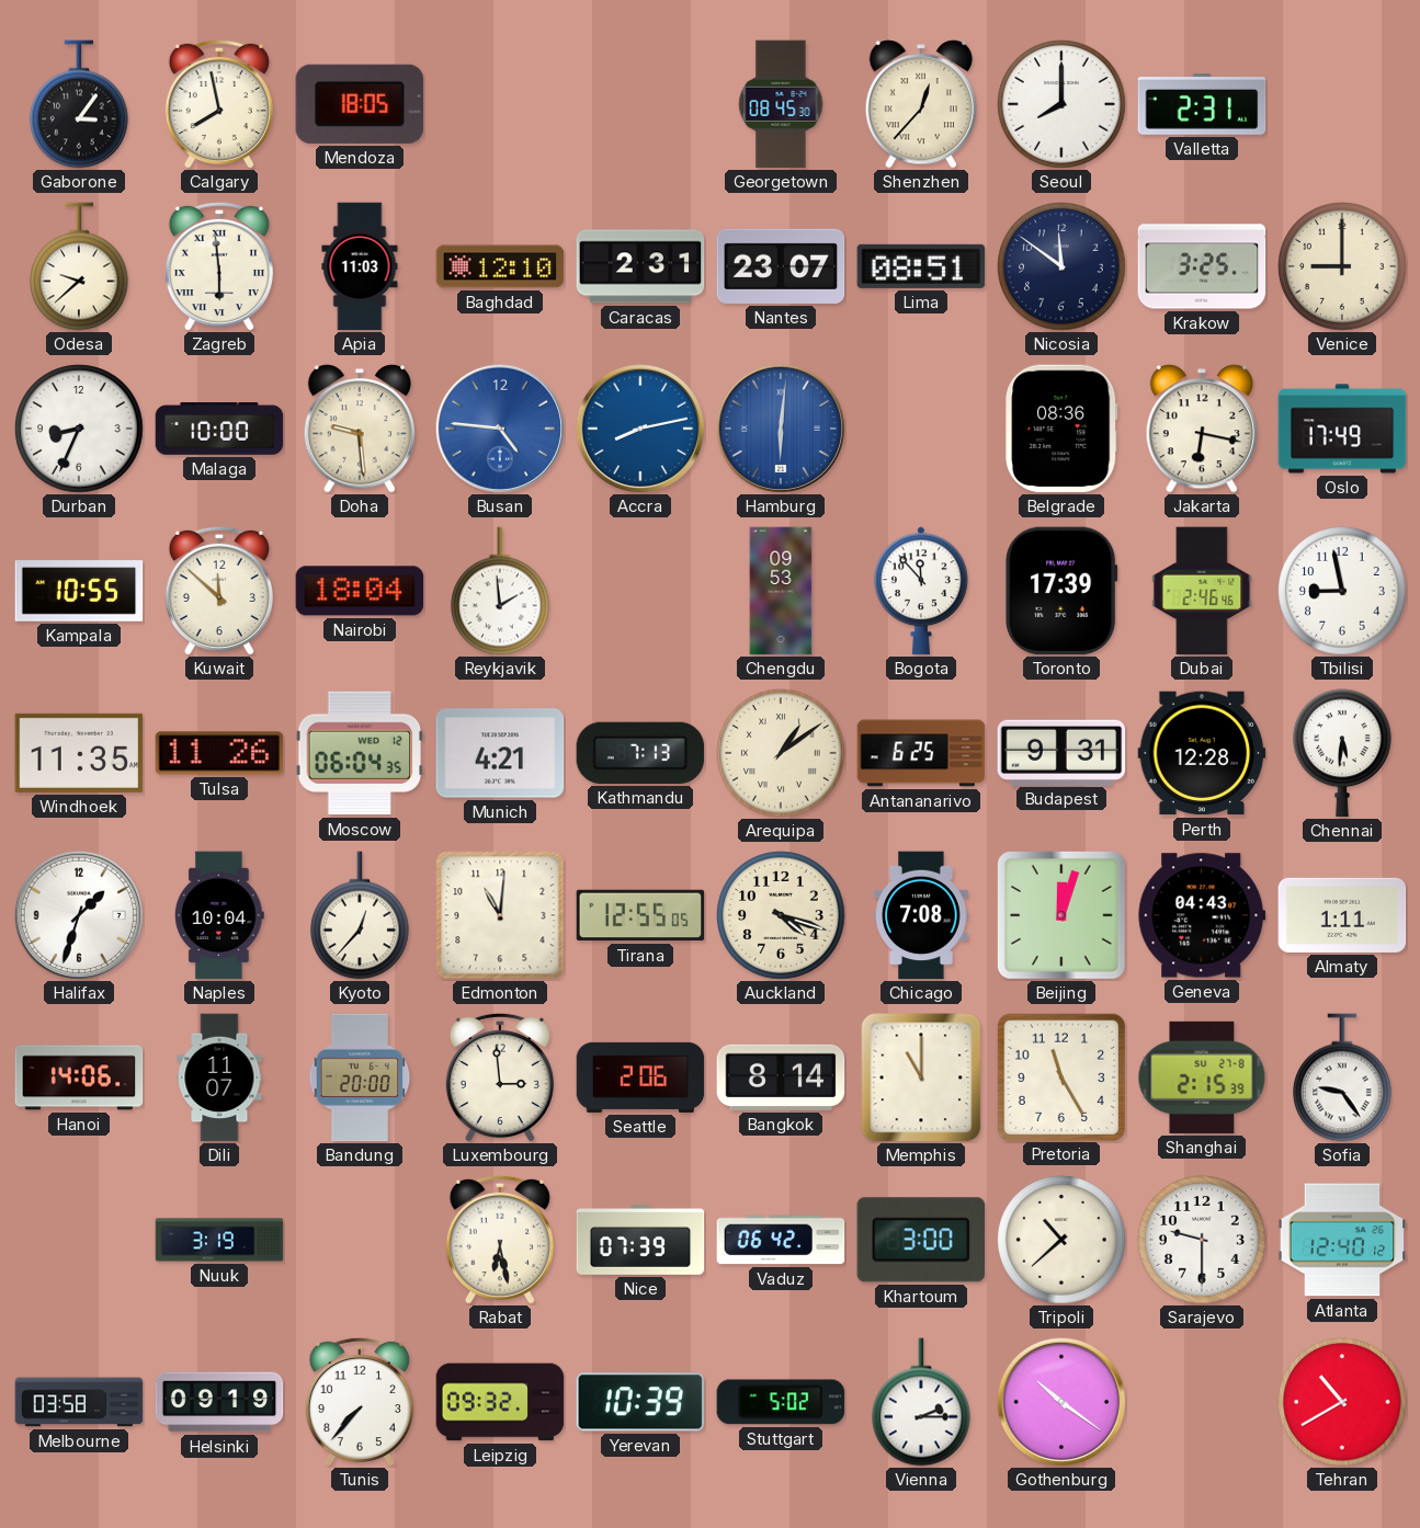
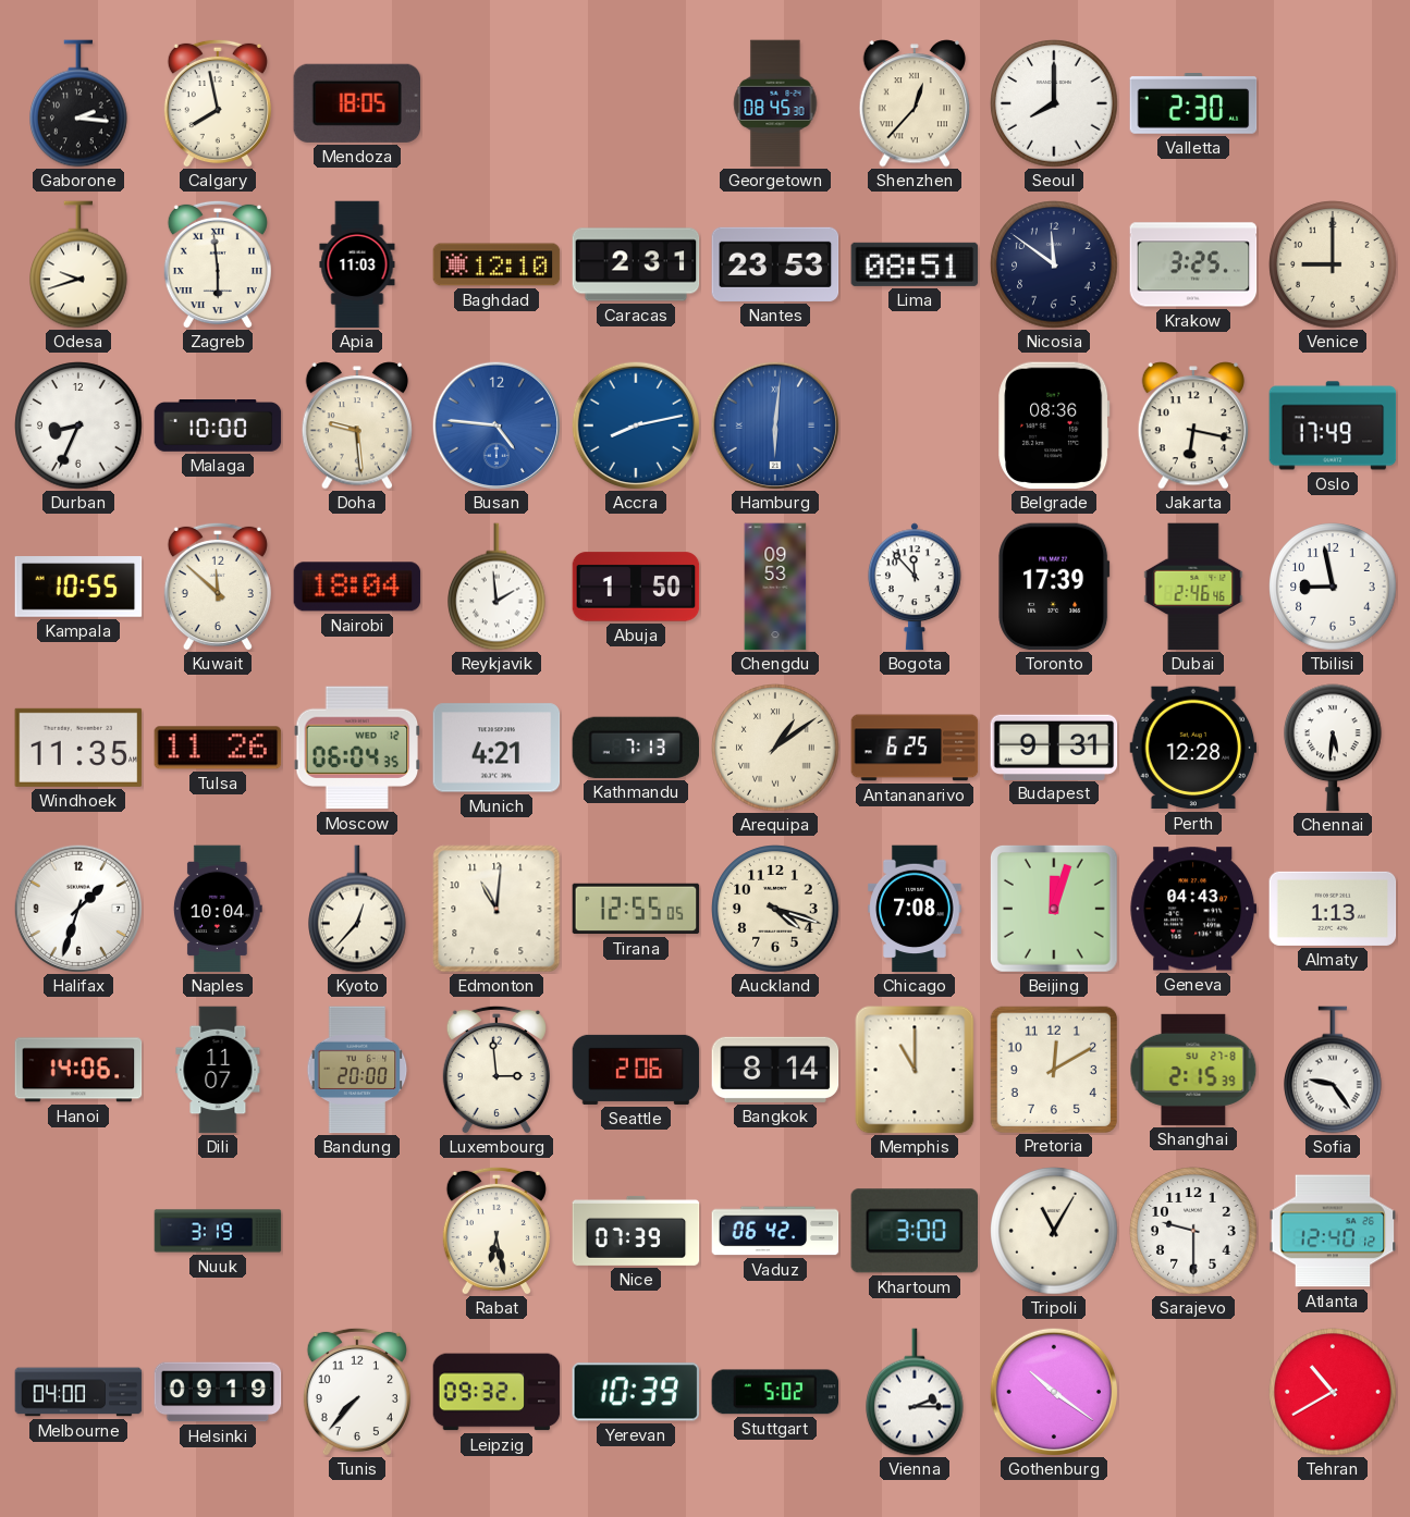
Gaborone: 3:06 -> 2:16
Valletta: 2:31 -> 2:30
Odesa: 9:38 -> 9:42
Nantes: 23:07 -> 23:53
Abuja: none -> 1:50
Almaty: 1:11 -> 1:13
Pretoria: 11:25 -> 12:10
Tripoli: 10:38 -> 11:05
Melbourne: 03:58 -> 04:00
